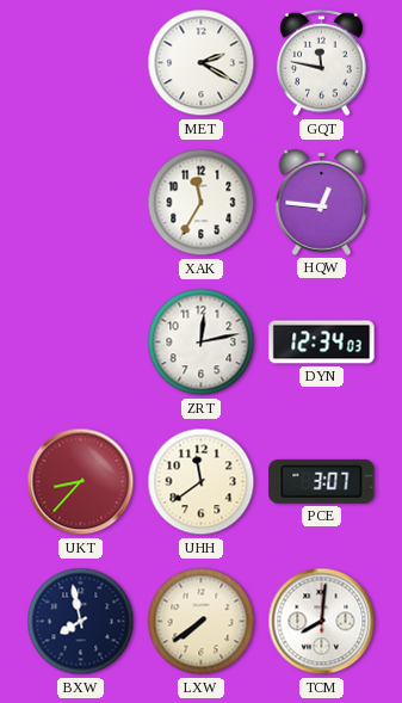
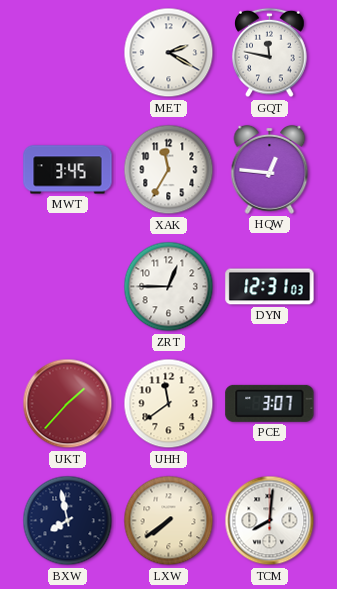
MWT: none -> 3:45
ZRT: 12:13 -> 12:45
DYN: 12:34 -> 12:31
UKT: 8:37 -> 1:37
